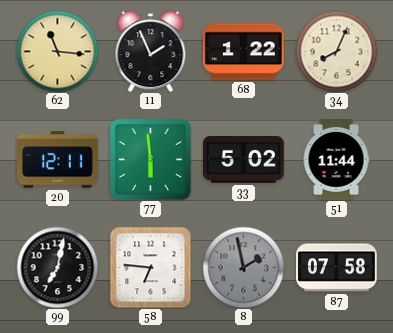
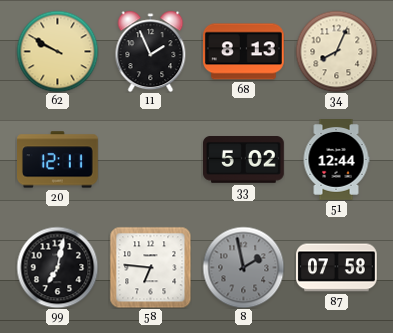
62: 11:16 -> 9:50
68: 1:22 -> 8:13
77: 5:59 -> none
51: 11:44 -> 12:44
